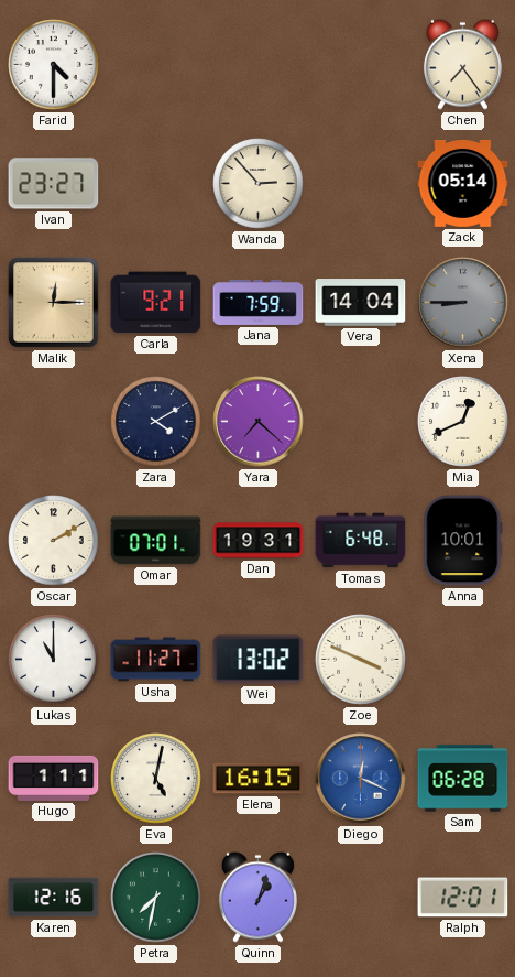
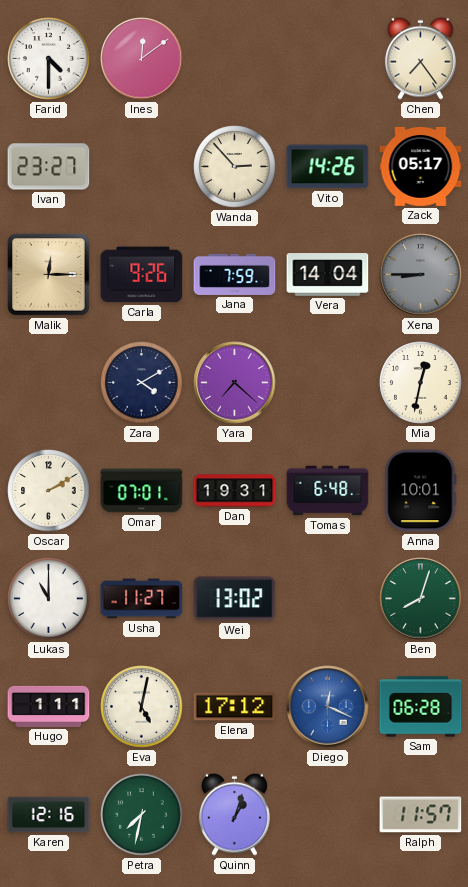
Ines: none -> 12:09
Vito: none -> 14:26
Zack: 05:14 -> 05:17
Carla: 9:21 -> 9:26
Mia: 12:41 -> 12:32
Zoe: 3:49 -> none
Ben: none -> 8:03
Elena: 16:15 -> 17:12
Ralph: 12:01 -> 11:57
